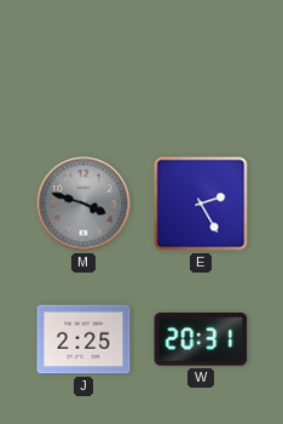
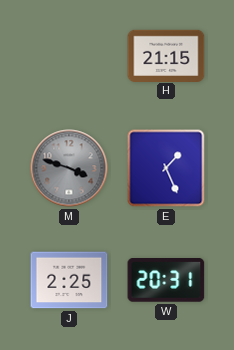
H: none -> 21:15
E: 2:25 -> 1:26
